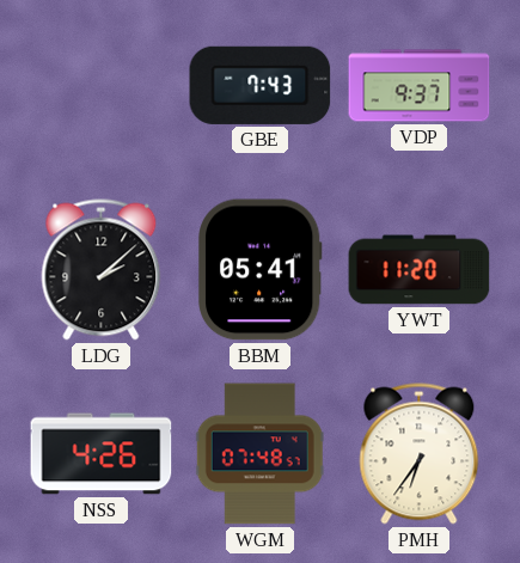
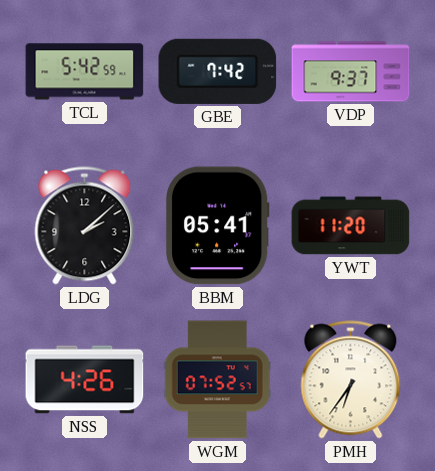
TCL: none -> 5:42
GBE: 7:43 -> 7:42
WGM: 07:48 -> 07:52
